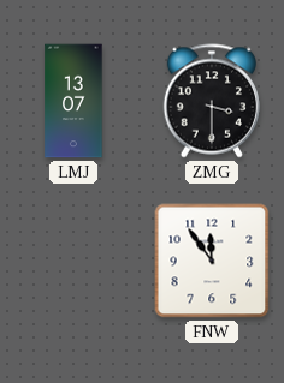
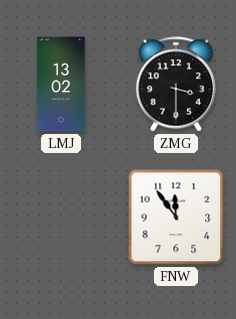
LMJ: 13:07 -> 13:02
